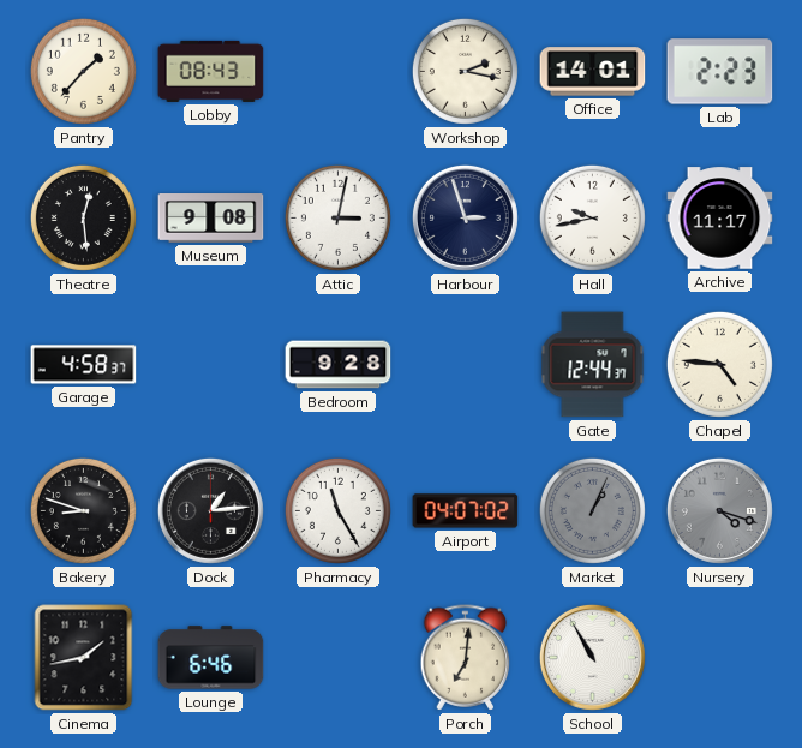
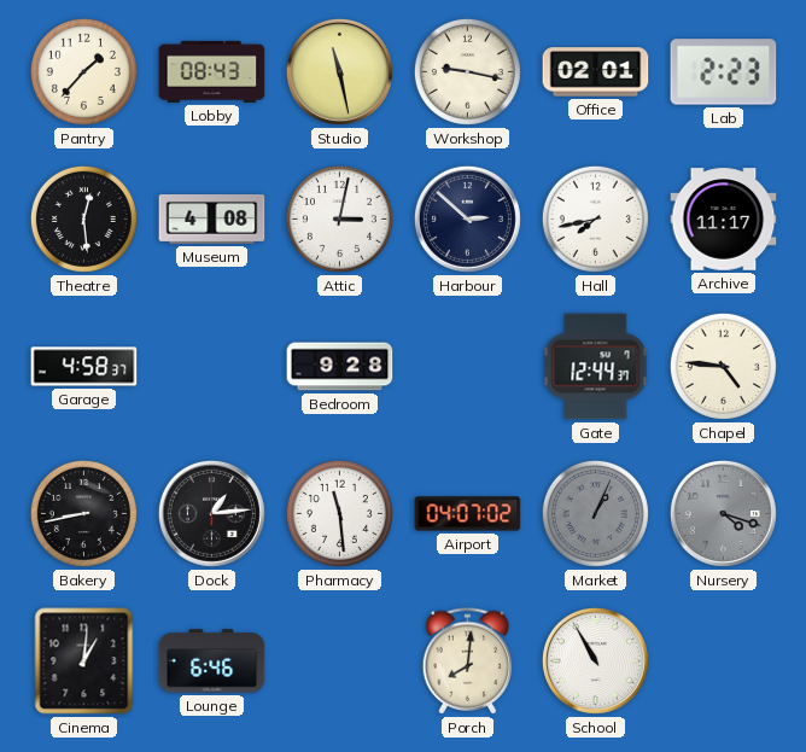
Studio: none -> 11:28
Workshop: 2:17 -> 9:17
Office: 14:01 -> 02:01
Museum: 9:08 -> 4:08
Harbour: 2:57 -> 2:52
Hall: 9:43 -> 7:43
Bakery: 8:48 -> 8:43
Pharmacy: 11:25 -> 11:29
Cinema: 1:43 -> 1:01
Porch: 7:01 -> 8:01
